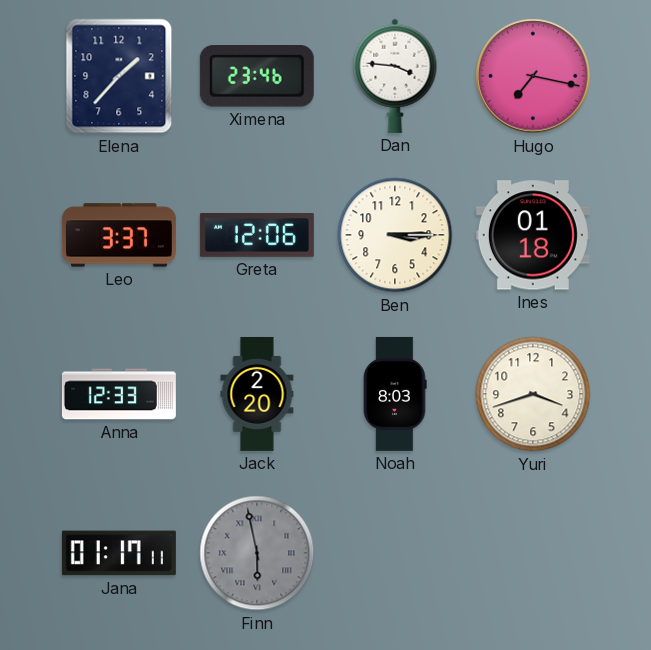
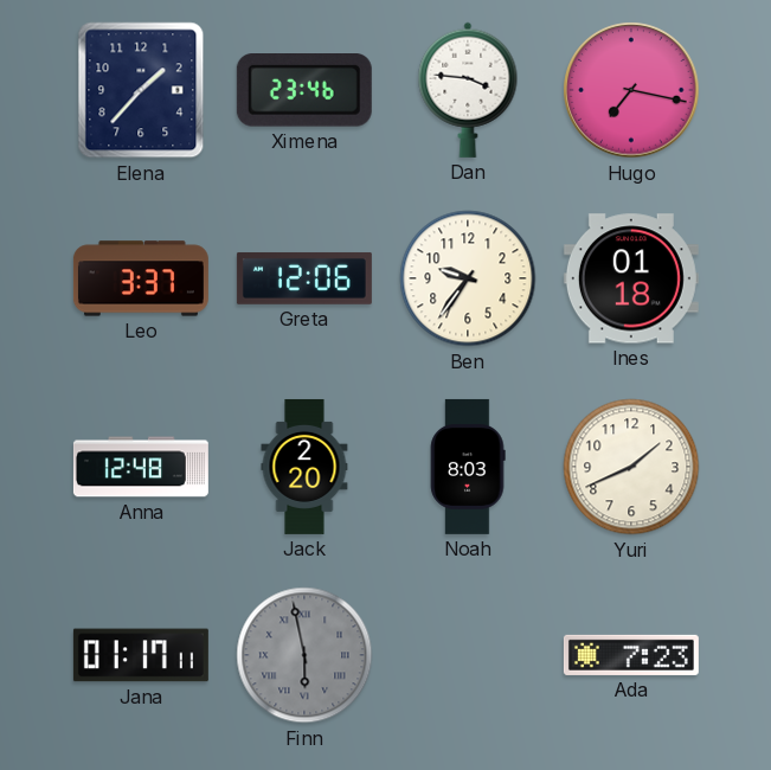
Ben: 3:15 -> 9:36
Anna: 12:33 -> 12:48
Yuri: 3:42 -> 1:41
Ada: none -> 7:23
